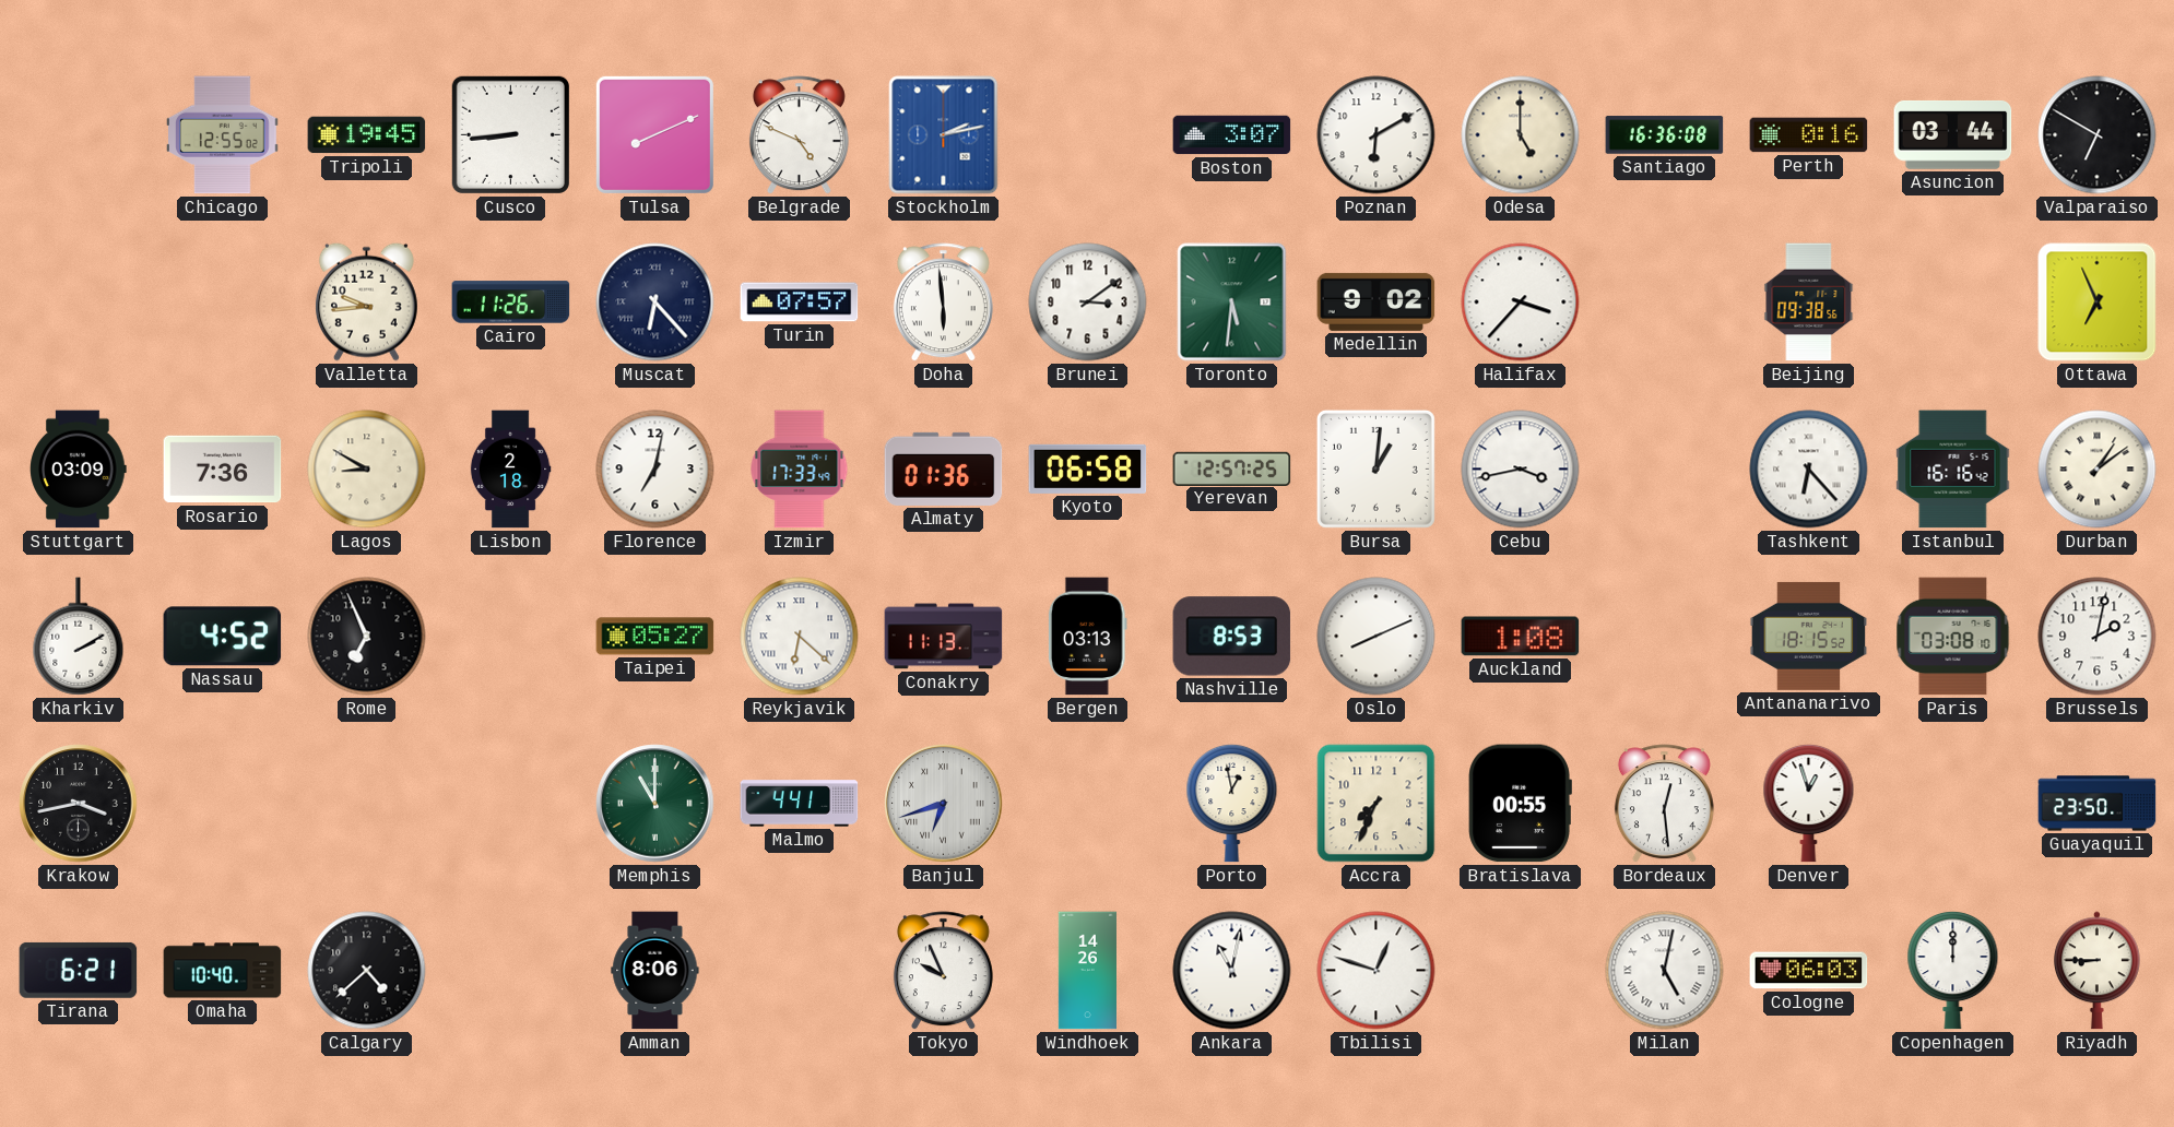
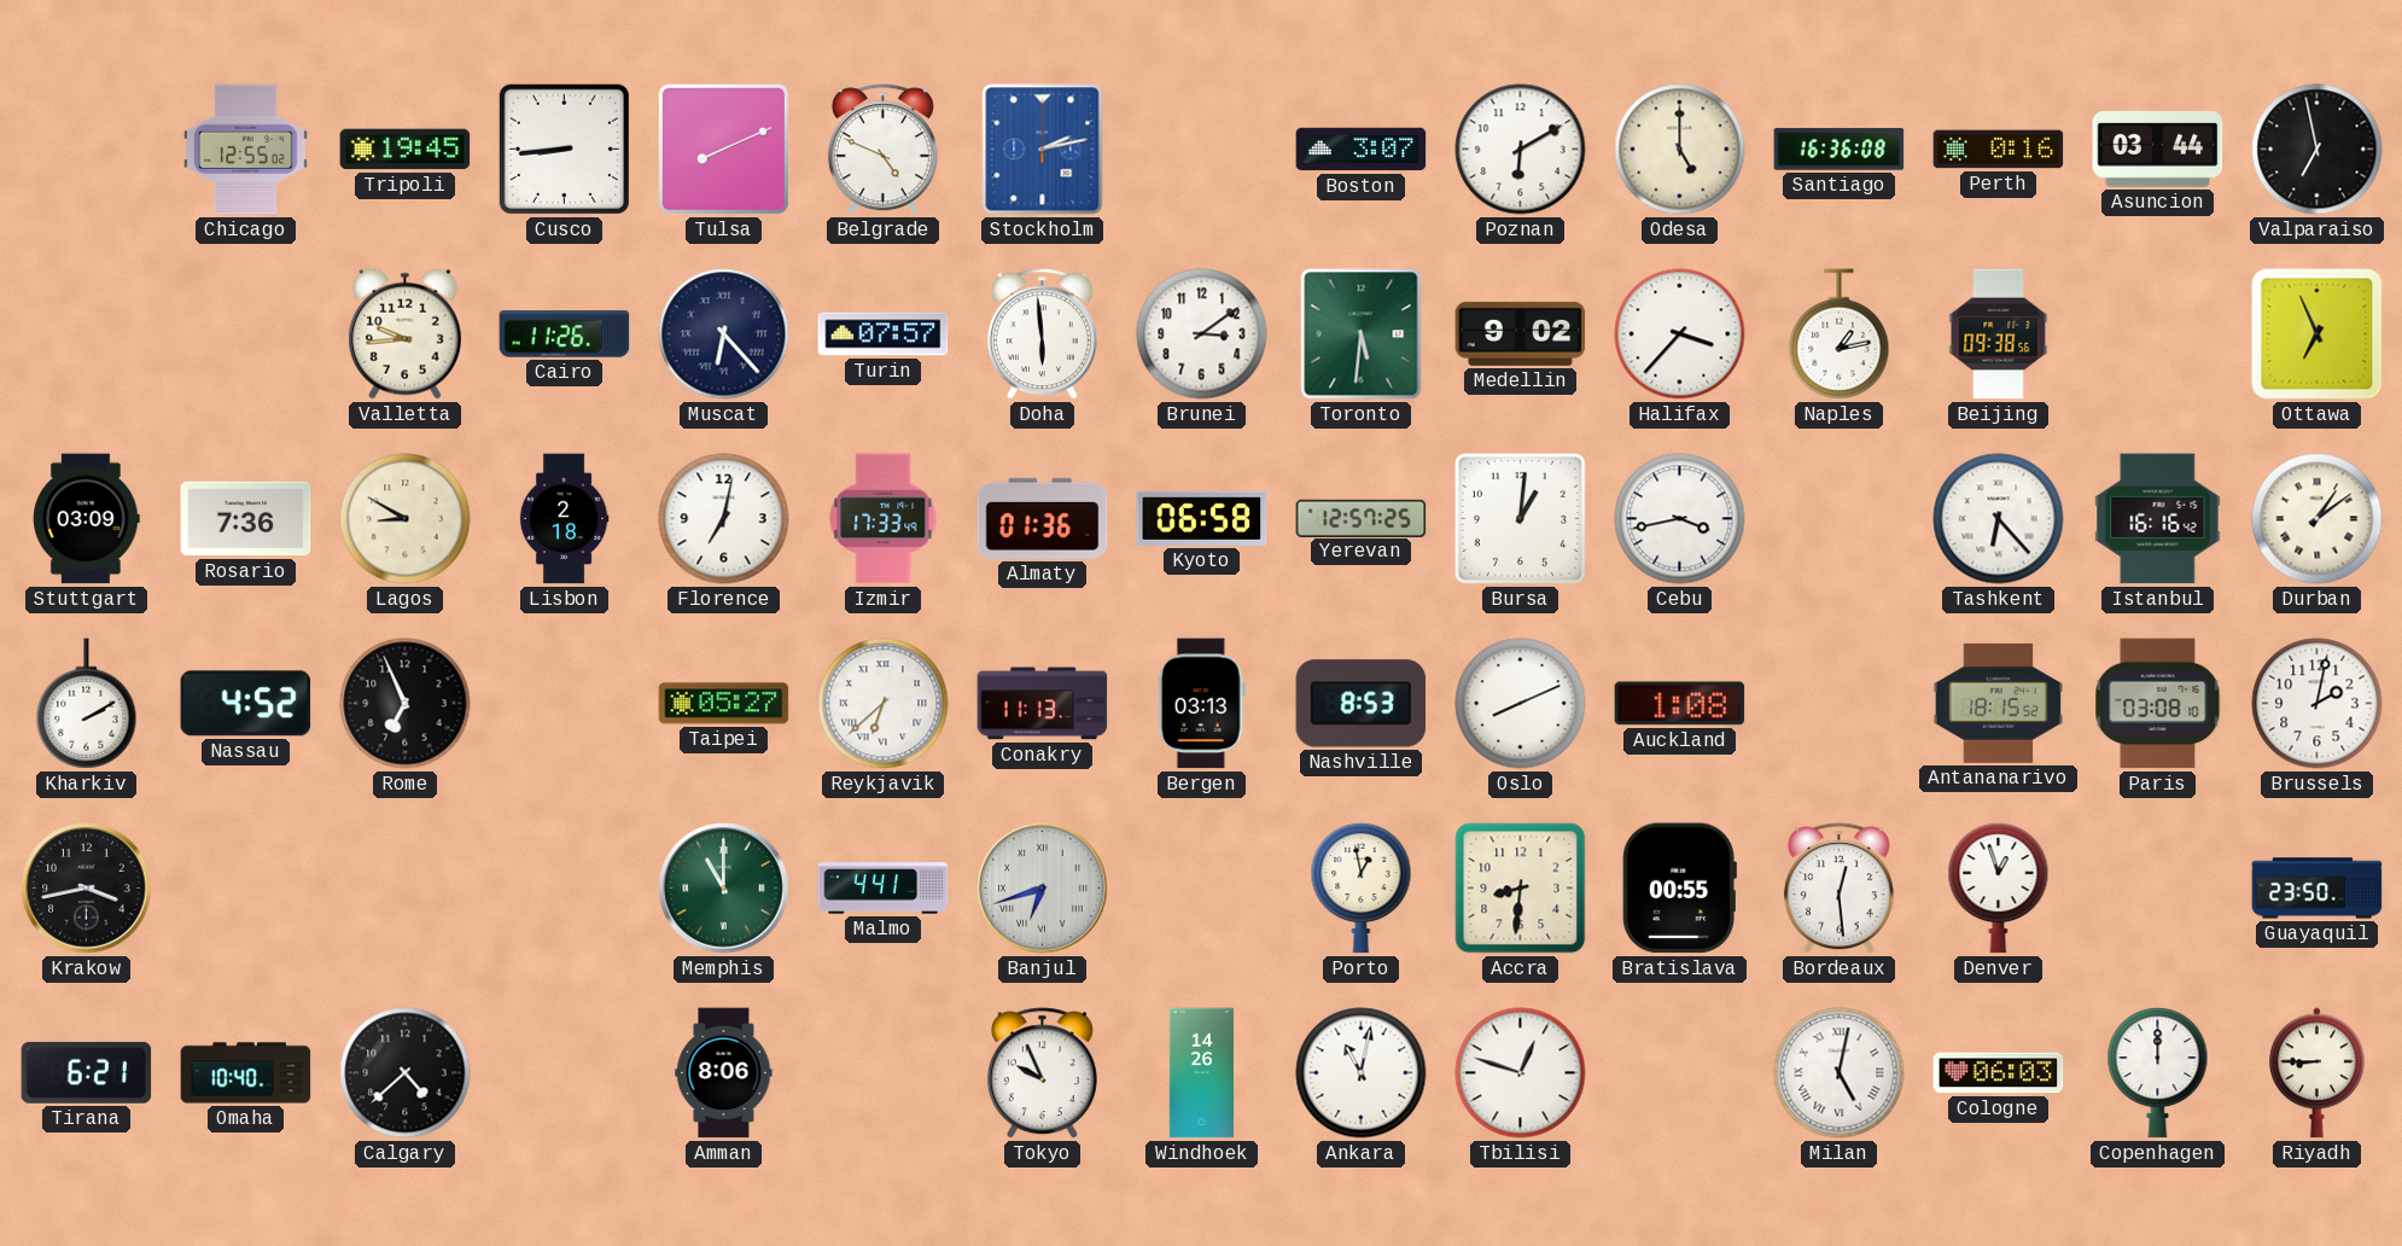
Valparaiso: 6:50 -> 6:58
Naples: none -> 1:13
Reykjavik: 6:22 -> 6:38
Accra: 7:34 -> 8:31
